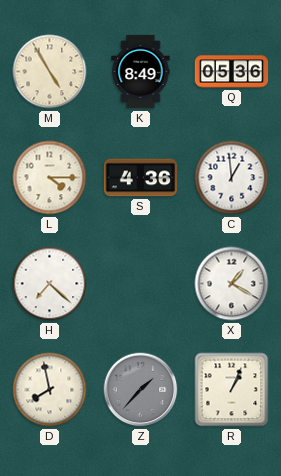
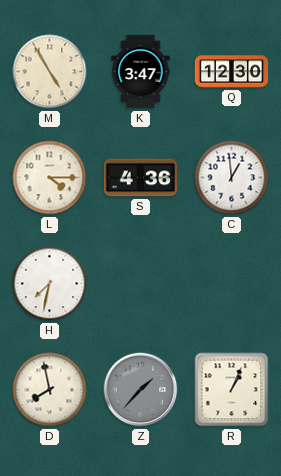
K: 8:49 -> 3:47
Q: 05:36 -> 12:30
H: 7:22 -> 7:32
X: 1:20 -> none
